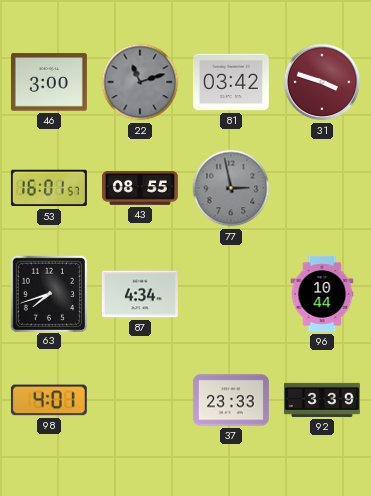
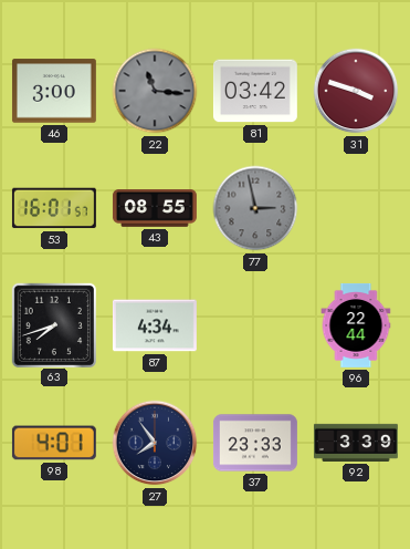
22: 11:12 -> 11:16
96: 10:44 -> 22:44
27: none -> 7:54
